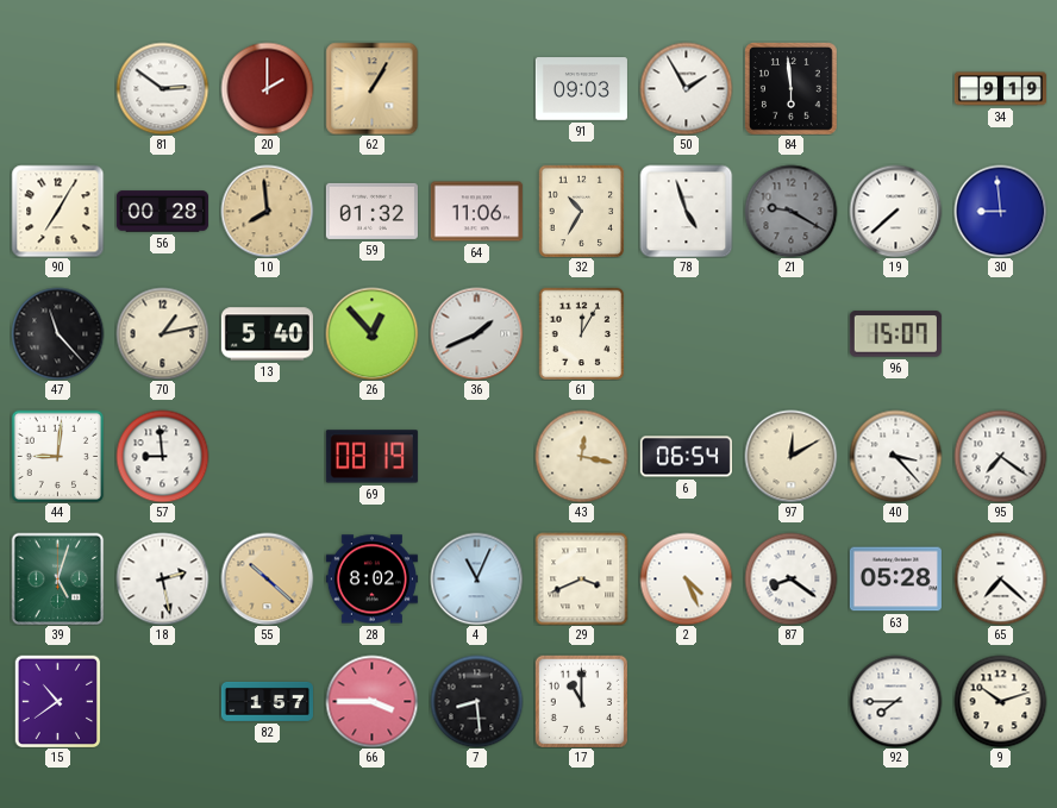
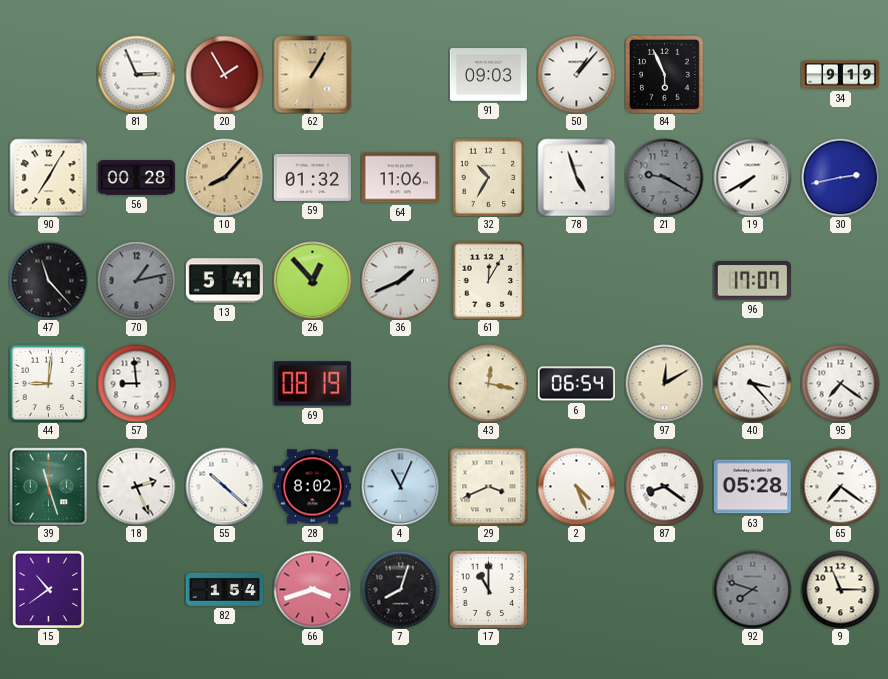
81: 2:51 -> 2:56
20: 2:00 -> 1:55
50: 1:55 -> 1:07
84: 5:59 -> 5:56
10: 7:59 -> 8:07
19: 7:38 -> 7:40
30: 8:59 -> 2:43
70 dial: cream -> grey
13: 5:40 -> 5:41
96: 15:07 -> 17:07
39: 5:03 -> 11:27
18: 2:28 -> 2:26
55 dial: champagne -> white
65: 7:22 -> 7:21
82: 1:57 -> 1:54
66: 3:45 -> 3:42
7: 8:29 -> 8:03
92: 7:45 -> 7:48
92 dial: white -> grey
9: 10:12 -> 11:15
